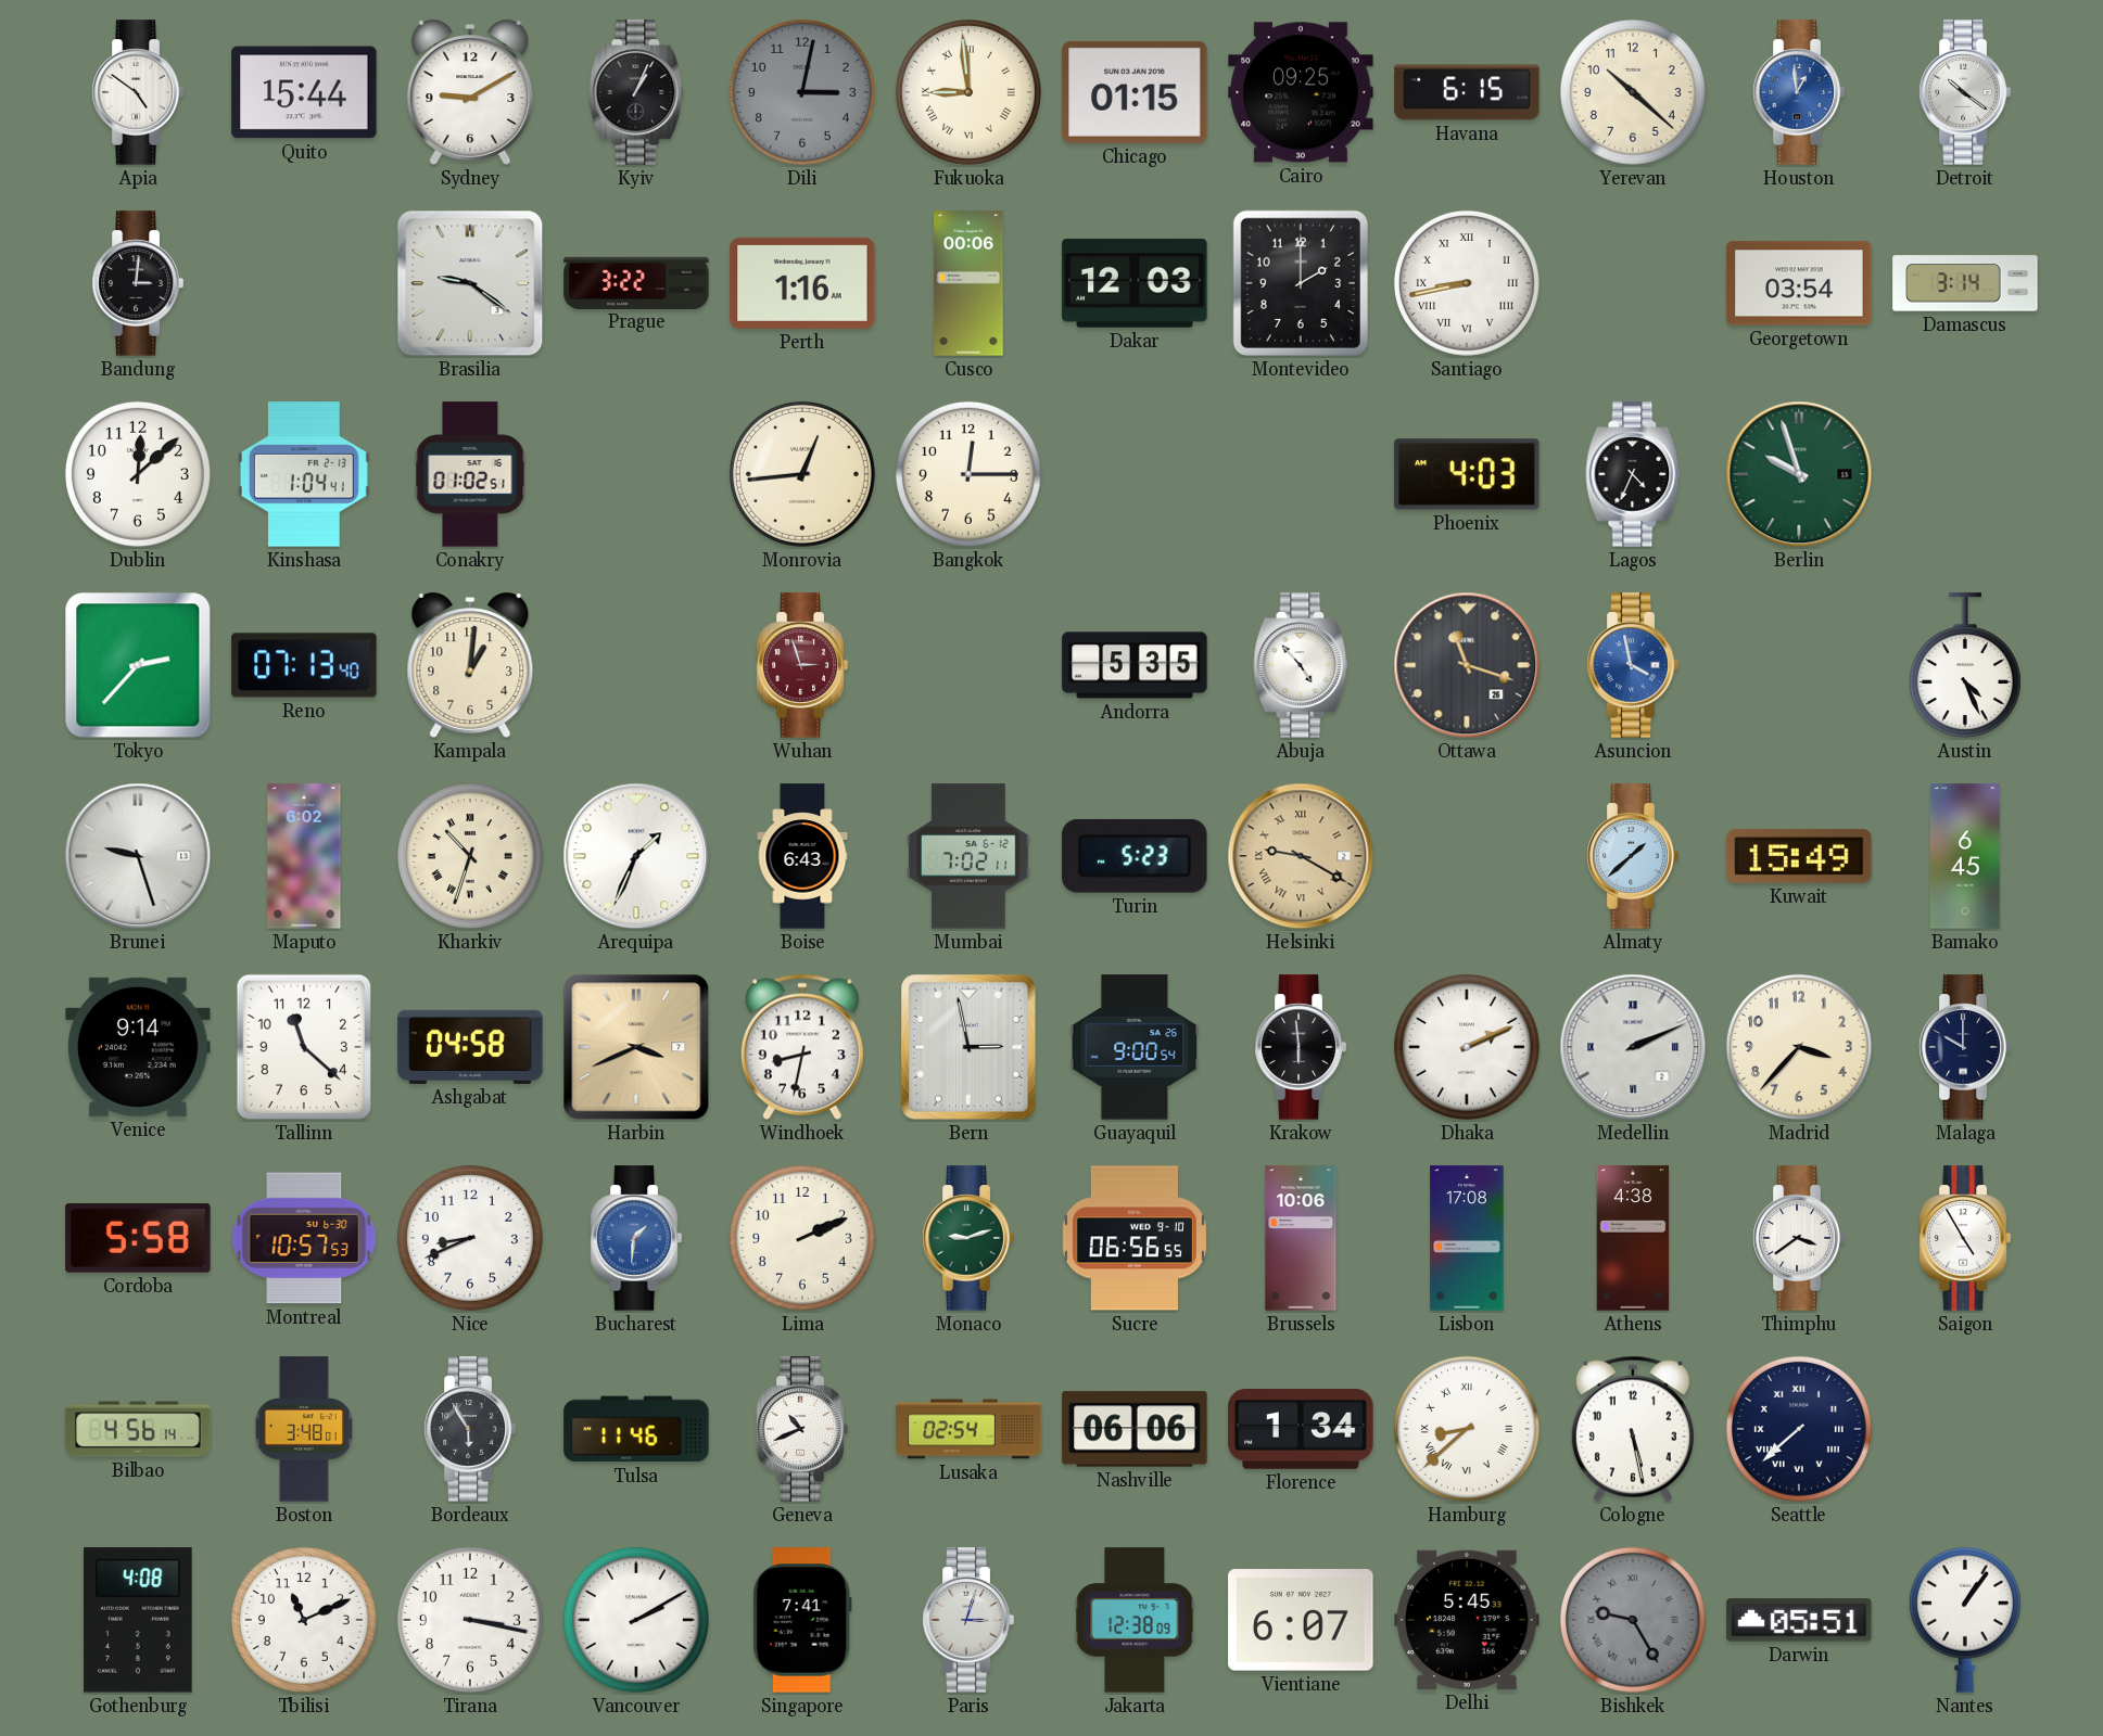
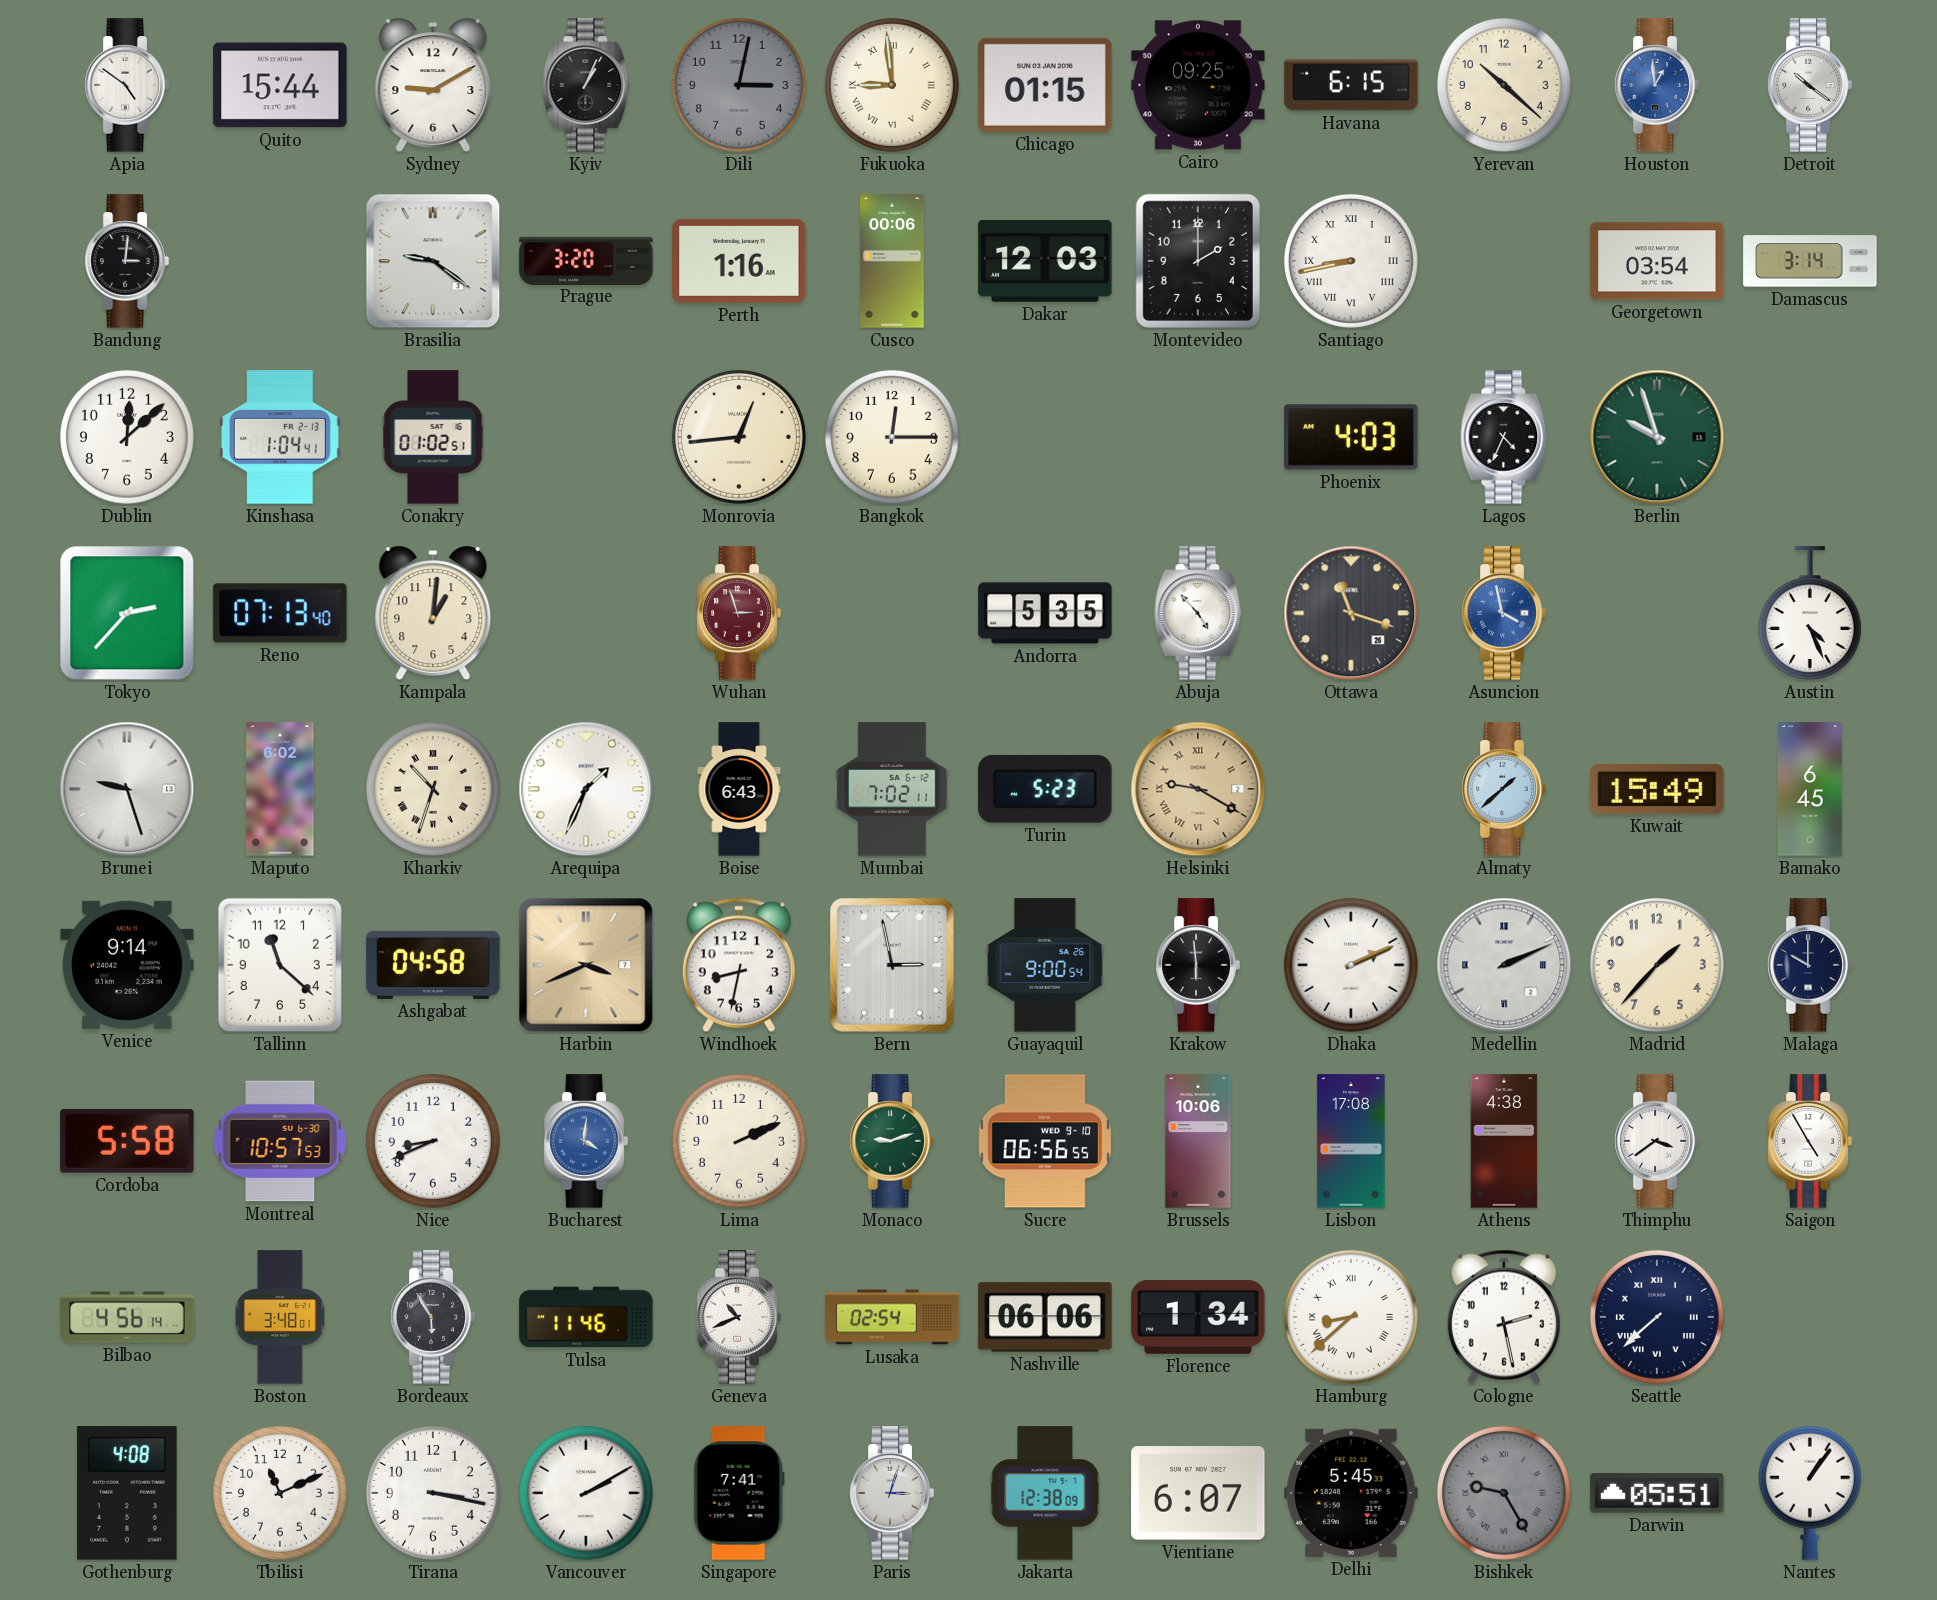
Prague: 3:22 -> 3:20
Madrid: 3:37 -> 1:37
Bucharest: 1:31 -> 4:01
Cologne: 5:28 -> 2:28
